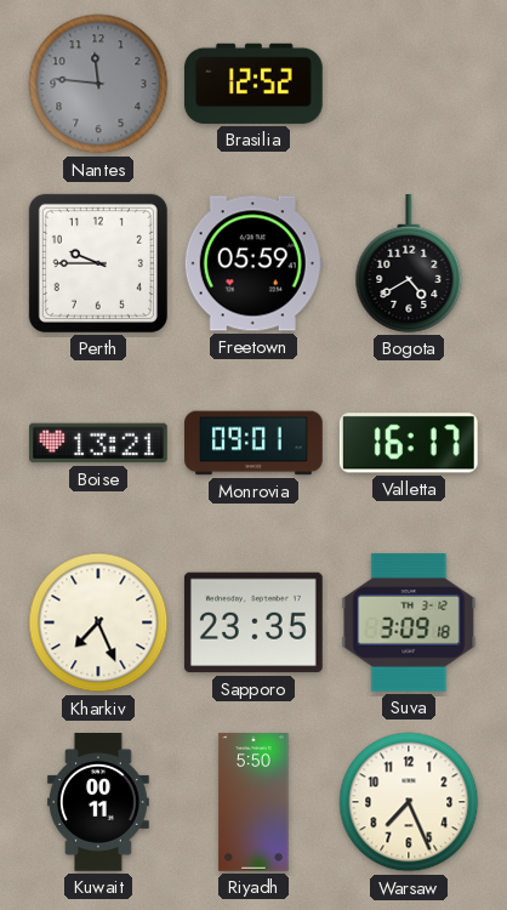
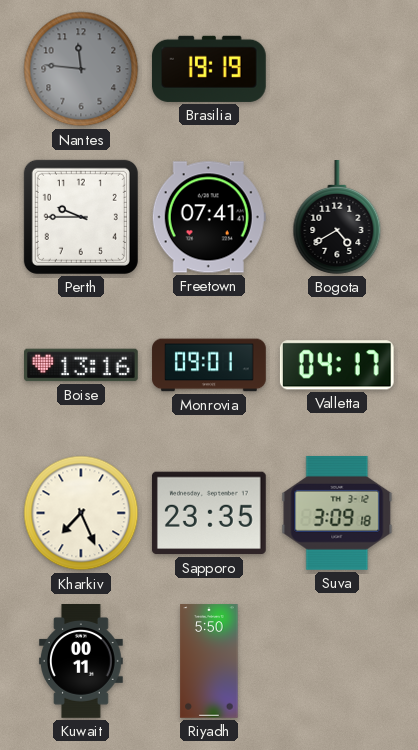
Brasilia: 12:52 -> 19:19
Freetown: 05:59 -> 07:41
Boise: 13:21 -> 13:16
Valletta: 16:17 -> 04:17
Warsaw: 7:26 -> none
